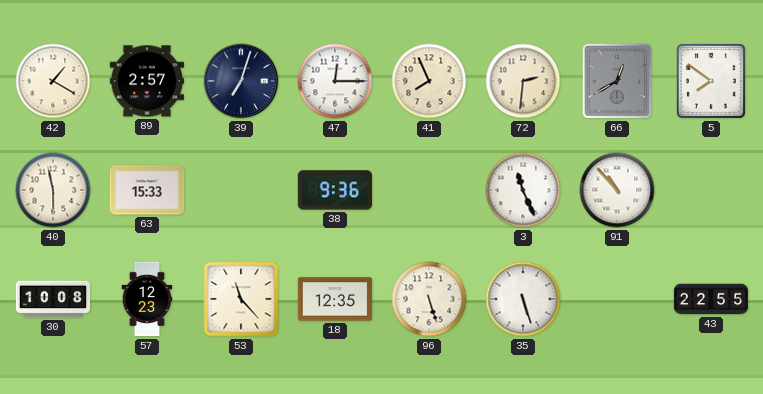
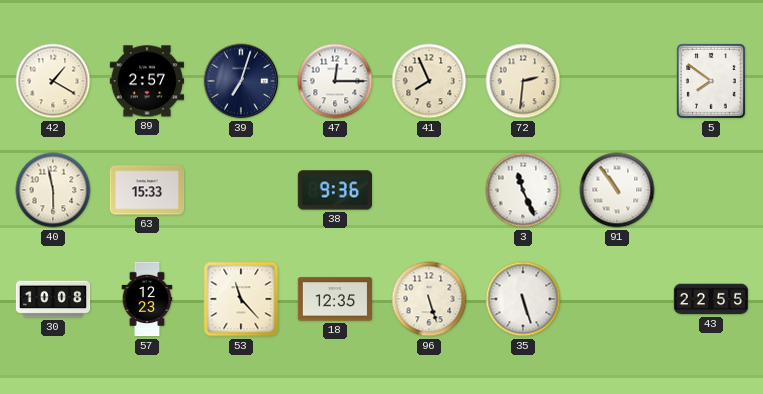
66: 12:40 -> none
91: 10:53 -> 10:54
